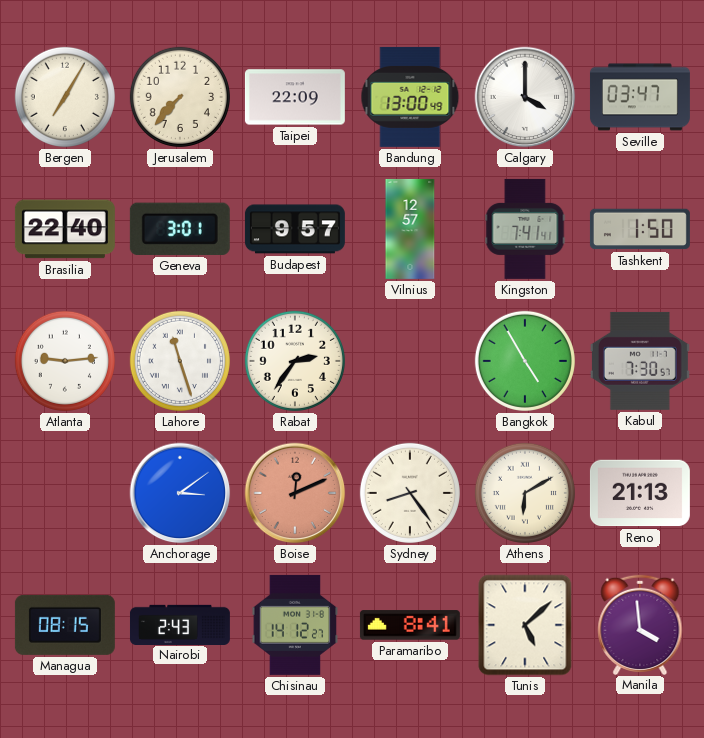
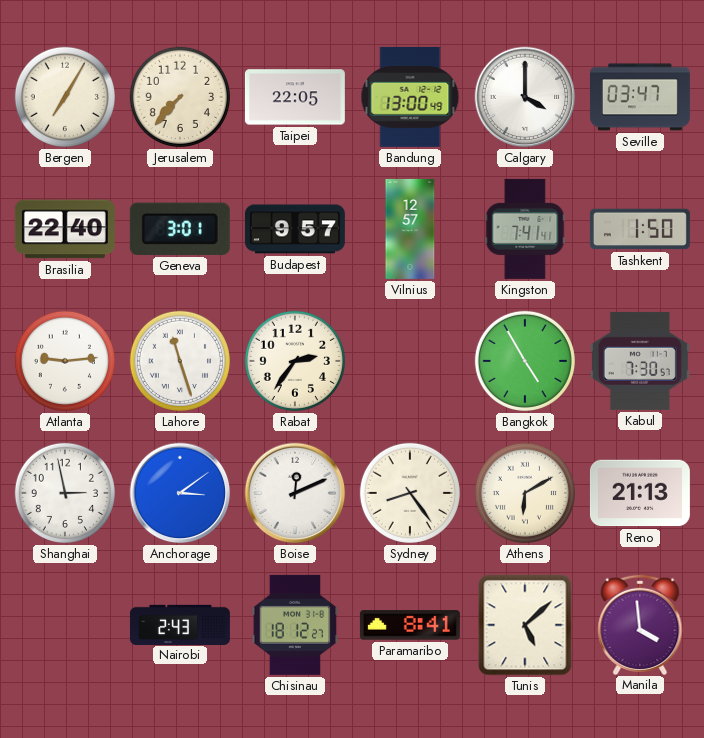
Taipei: 22:09 -> 22:05
Shanghai: none -> 2:58
Boise dial: salmon -> white
Managua: 08:15 -> none
Chisinau: 14:12 -> 18:12
